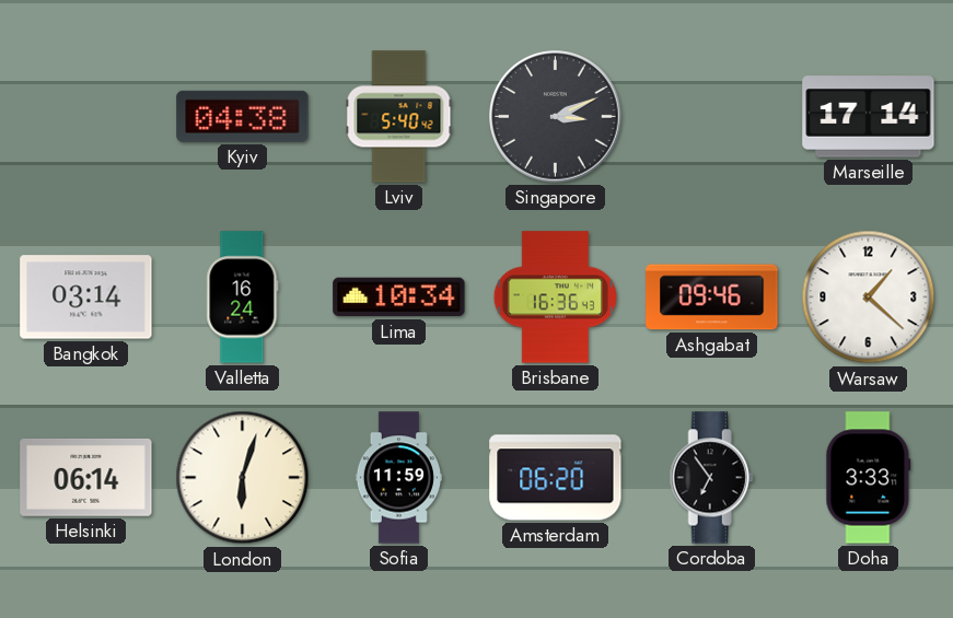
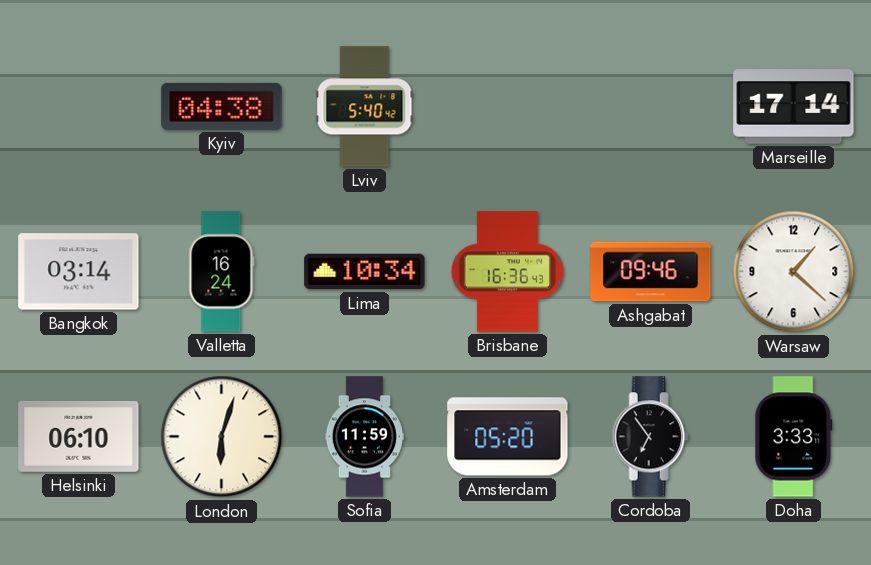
Singapore: 3:11 -> none
Helsinki: 06:14 -> 06:10
Amsterdam: 06:20 -> 05:20
